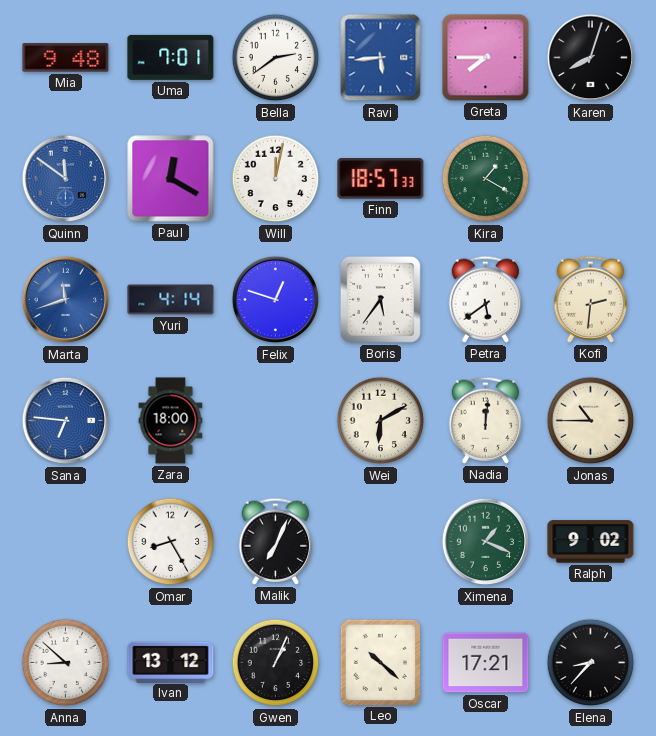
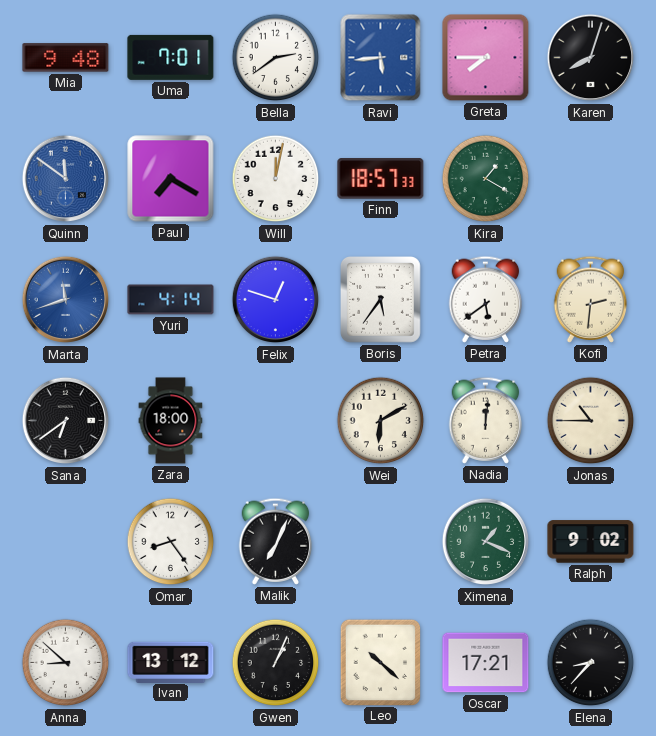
Paul: 12:20 -> 7:20
Sana: 6:46 -> 6:39
Sana dial: blue -> black
Omar: 8:25 -> 8:24
